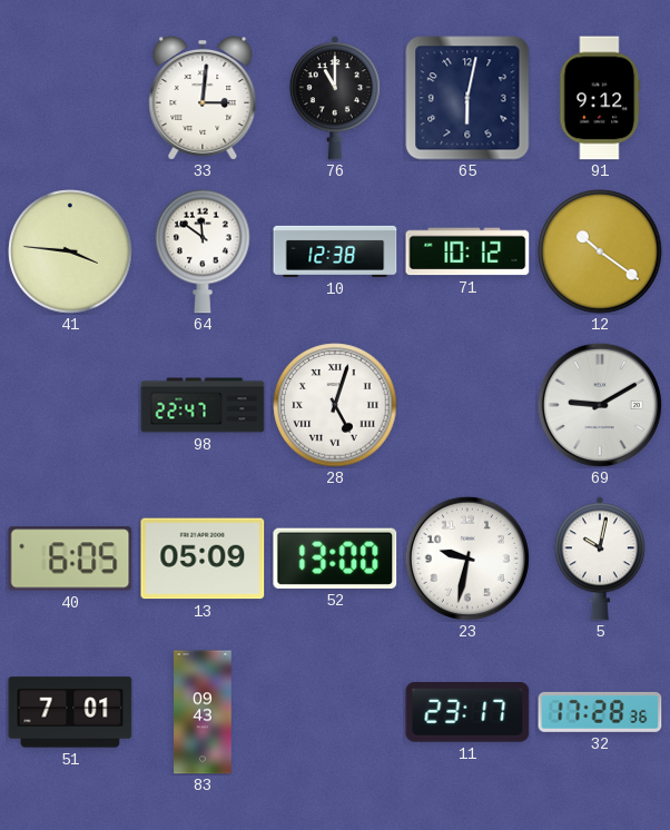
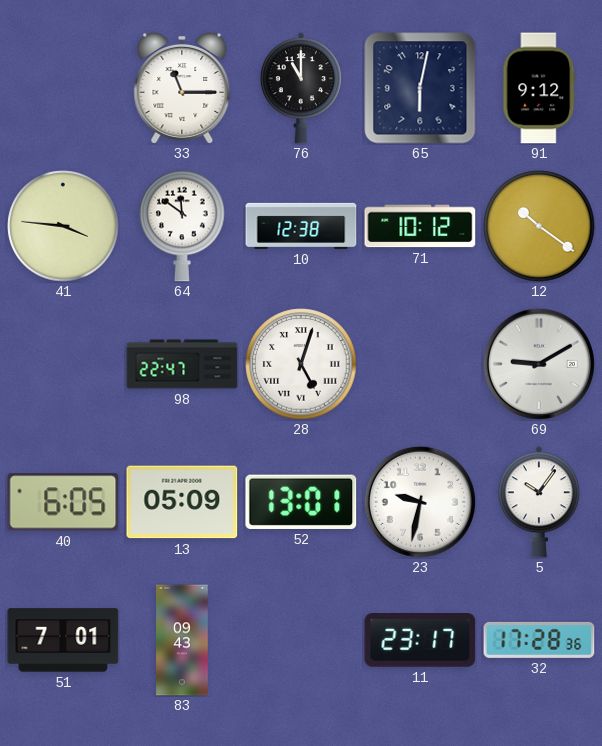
33: 3:01 -> 11:15
52: 13:00 -> 13:01
5: 10:02 -> 10:06
